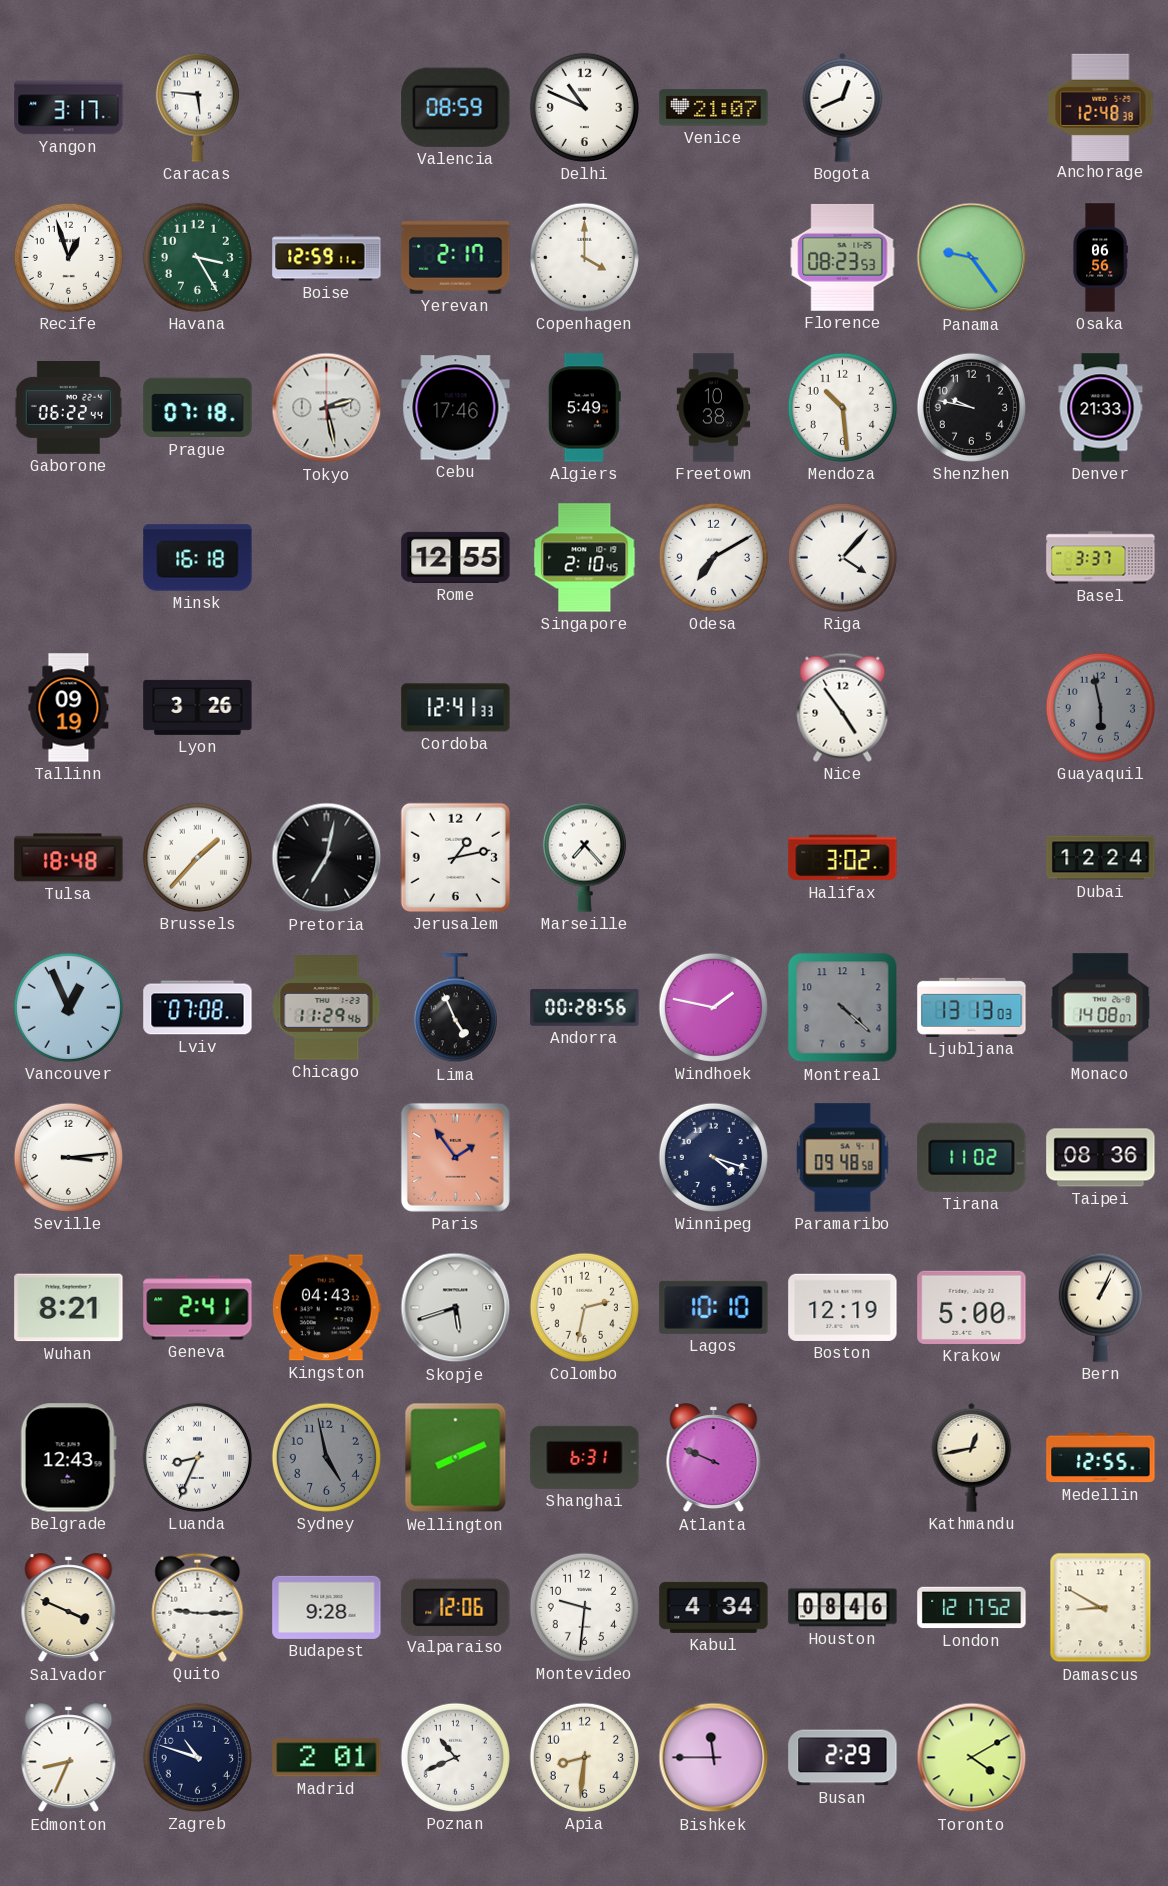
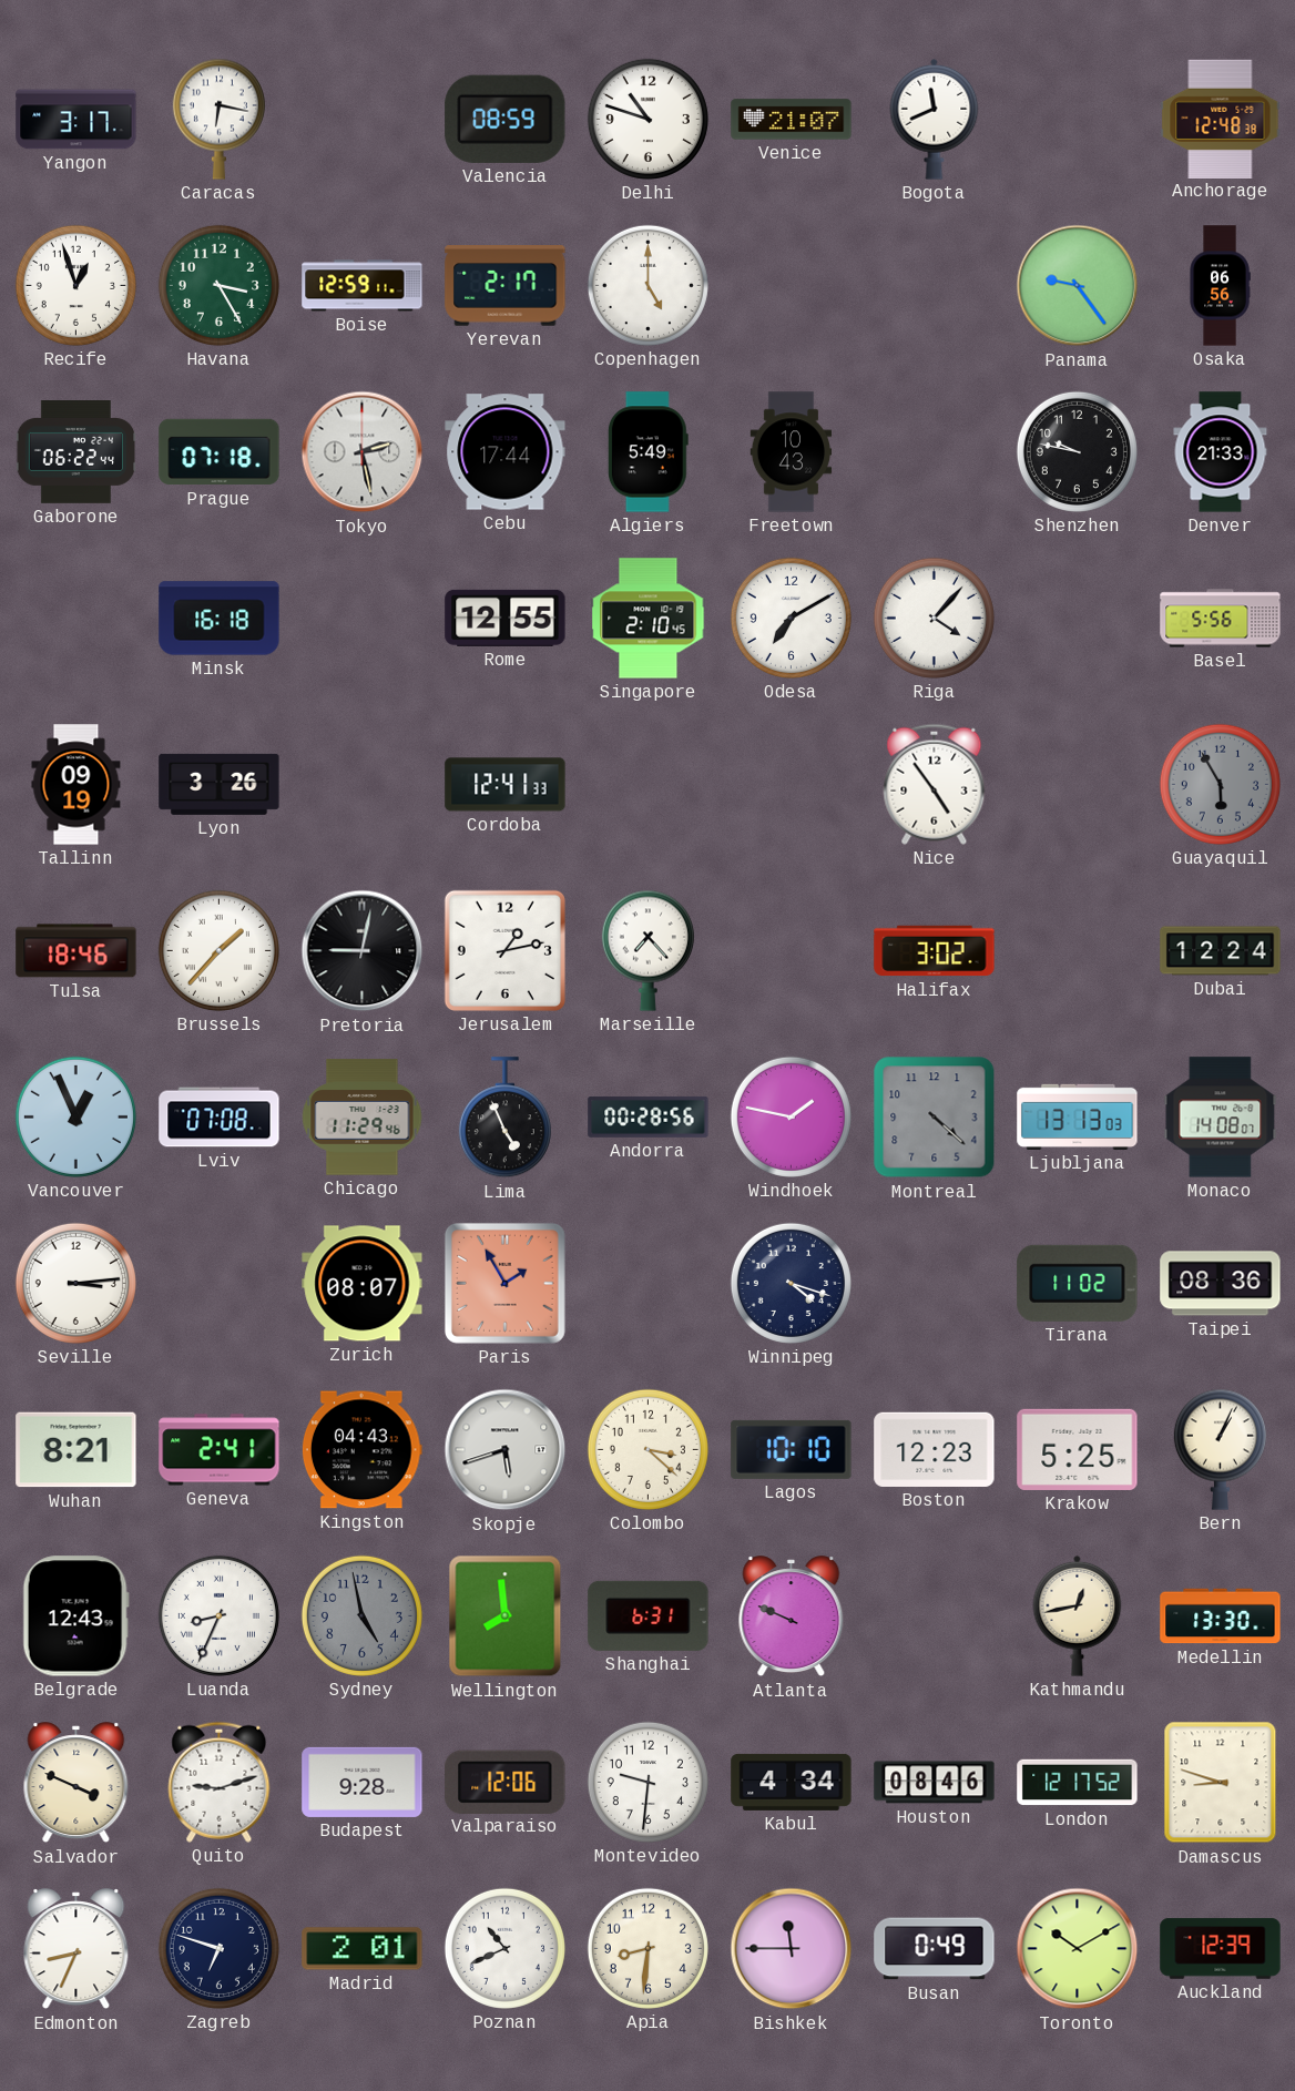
Caracas: 5:46 -> 6:17
Delhi: 10:49 -> 10:48
Bogota: 12:41 -> 11:41
Copenhagen: 4:00 -> 5:00
Florence: 08:23 -> none
Cebu: 17:46 -> 17:44
Freetown: 10:38 -> 10:43
Mendoza: 10:29 -> none
Basel: 3:37 -> 5:56
Guayaquil: 5:58 -> 5:55
Tulsa: 18:48 -> 18:46
Pretoria: 7:02 -> 9:02
Zurich: none -> 08:07
Paris: 1:54 -> 1:55
Paramaribo: 09:48 -> none
Colombo: 2:32 -> 3:22
Boston: 12:19 -> 12:23
Krakow: 5:00 -> 5:25
Wellington: 8:11 -> 7:59
Medellin: 12:55 -> 13:30
Quito: 9:15 -> 9:12
Damascus: 8:50 -> 8:48
Zagreb: 10:48 -> 6:48
Busan: 2:29 -> 0:49
Toronto: 4:10 -> 10:10
Auckland: none -> 12:39
